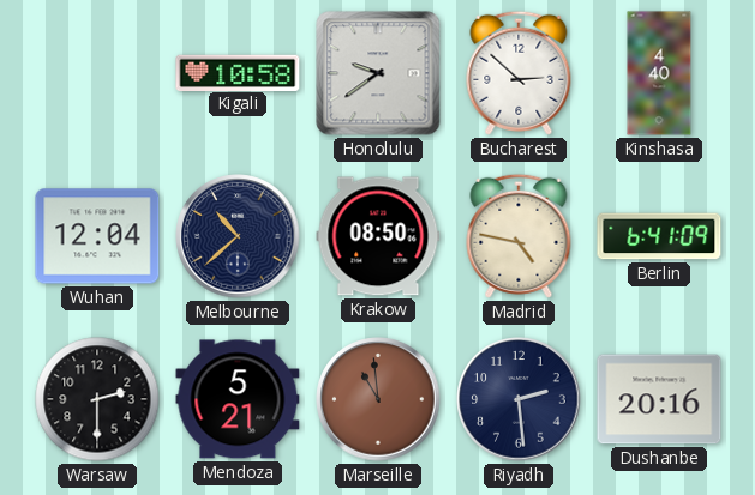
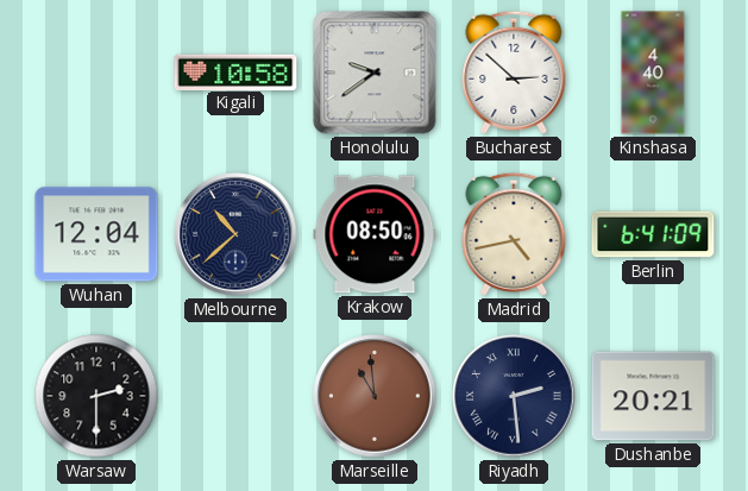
Madrid: 4:47 -> 4:43
Mendoza: 5:21 -> none
Riyadh numerals: Arabic -> Roman
Dushanbe: 20:16 -> 20:21
